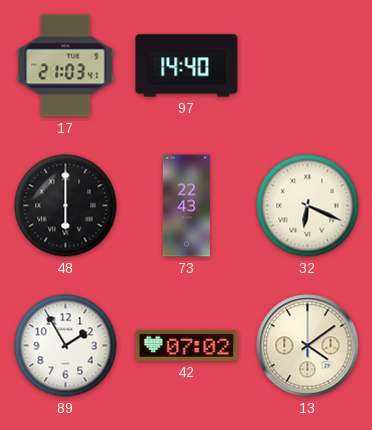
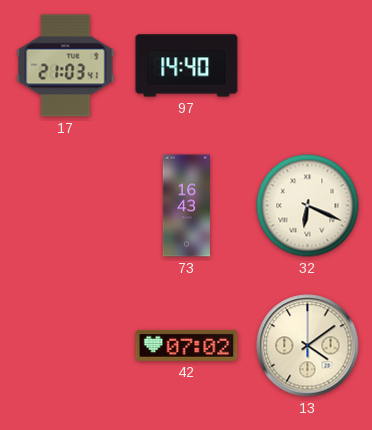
48: 6:00 -> none
73: 22:43 -> 16:43
89: 1:55 -> none
